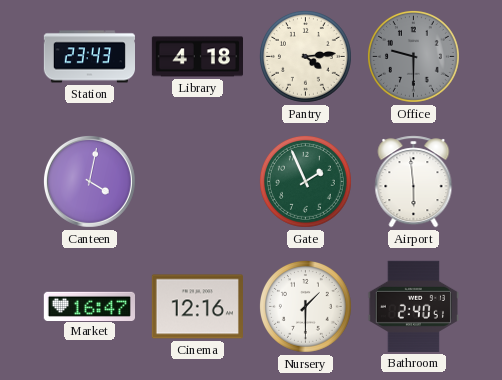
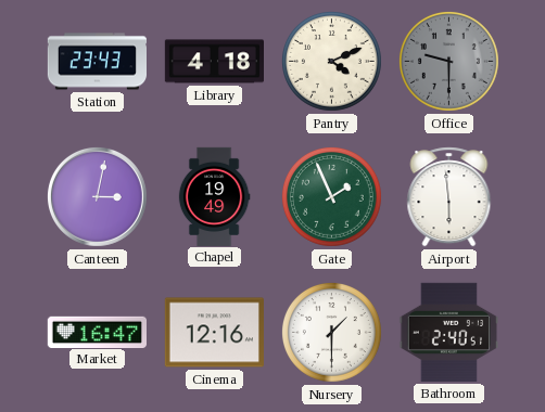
Pantry: 4:14 -> 4:11
Canteen: 4:02 -> 3:02
Chapel: none -> 19:49
